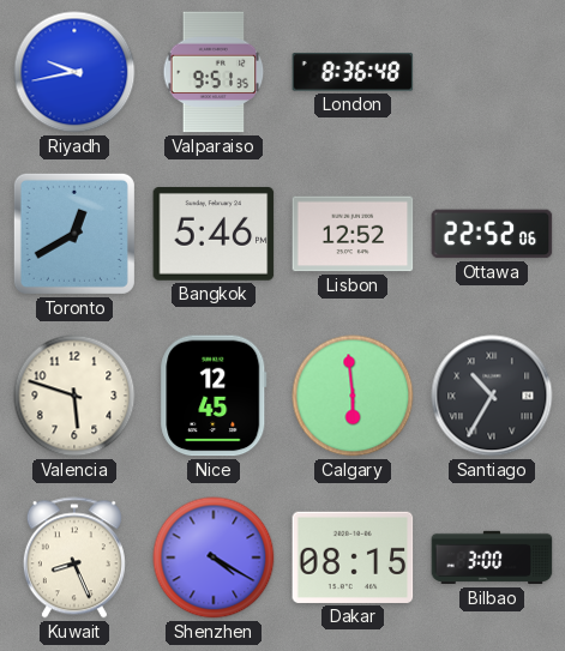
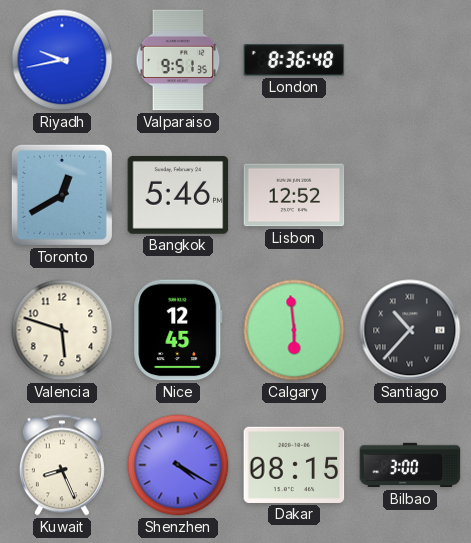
Ottawa: 22:52 -> none
Santiago: 10:35 -> 10:37
